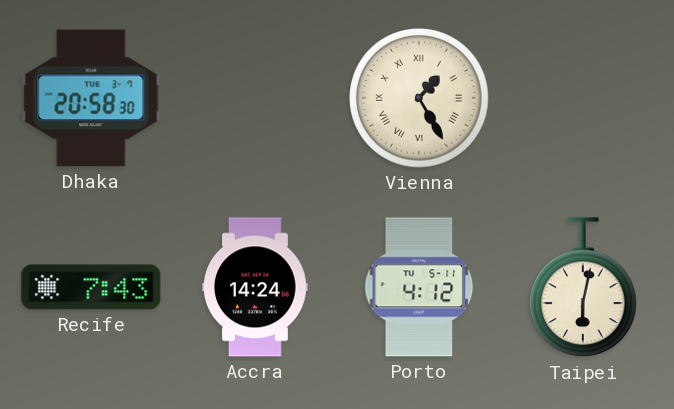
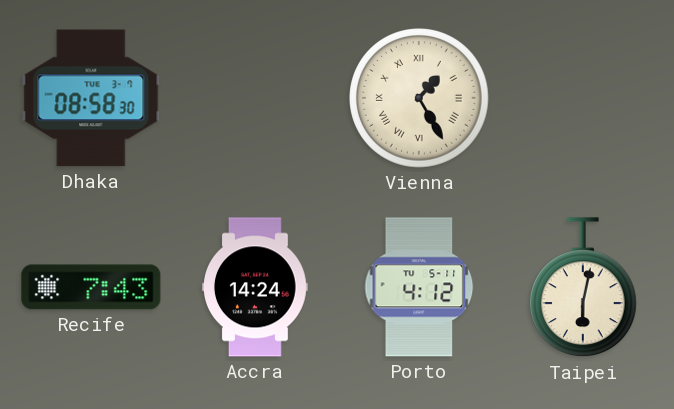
Dhaka: 20:58 -> 08:58
